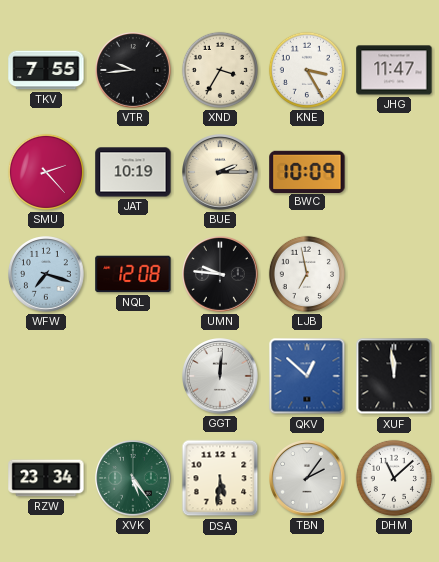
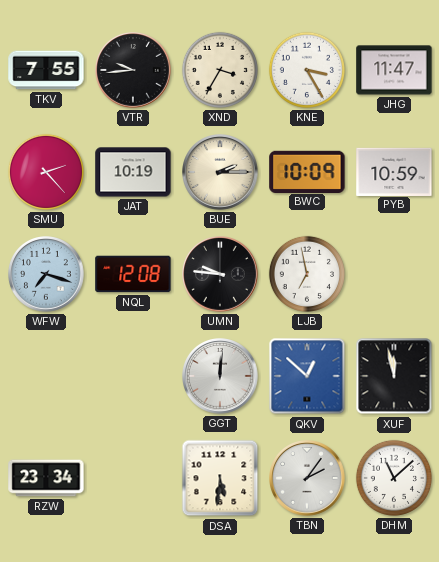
PYB: none -> 10:59
XUF: 11:59 -> 11:58
XVK: 5:24 -> none
